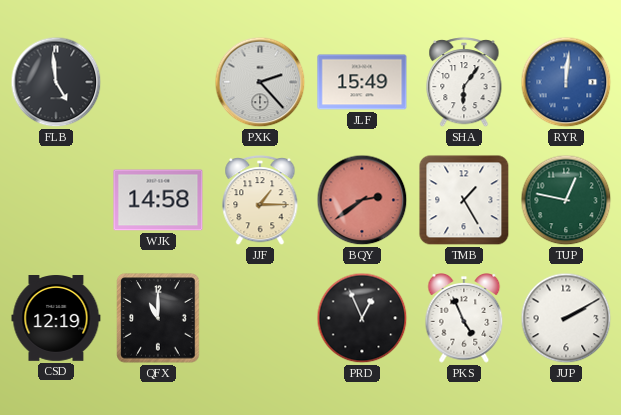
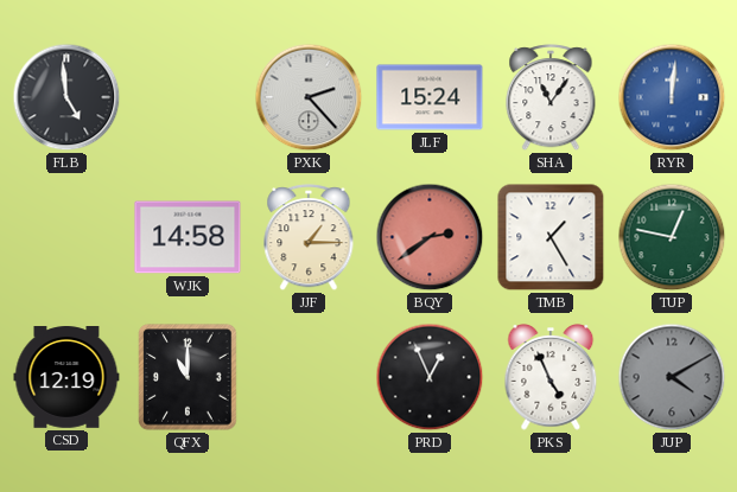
JLF: 15:49 -> 15:24
SHA: 6:06 -> 11:06
JUP: 2:10 -> 4:10
JUP dial: white -> grey
